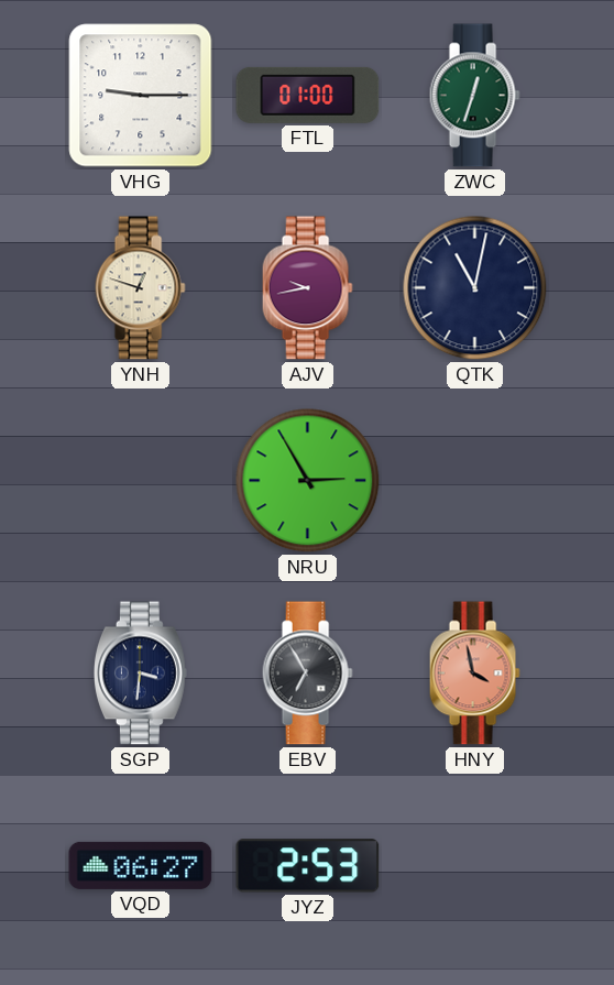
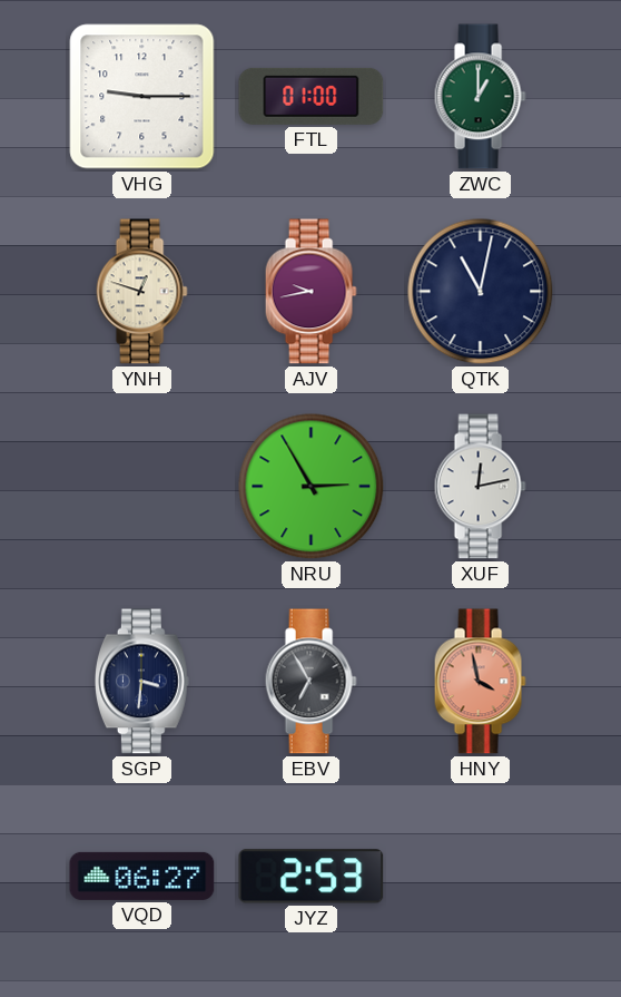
ZWC: 12:33 -> 1:00
XUF: none -> 12:13
